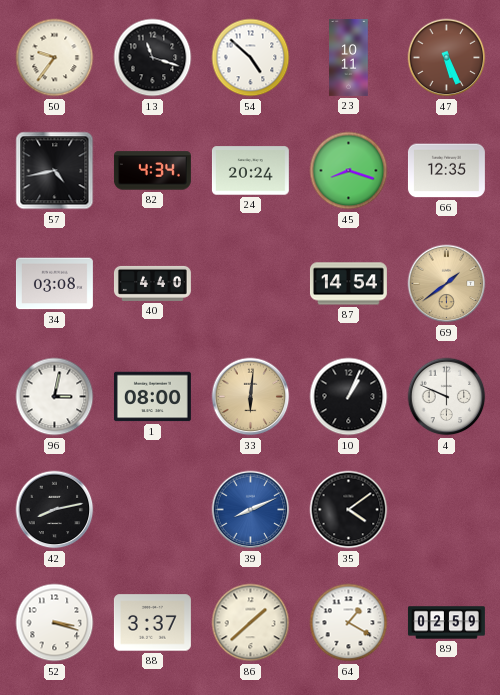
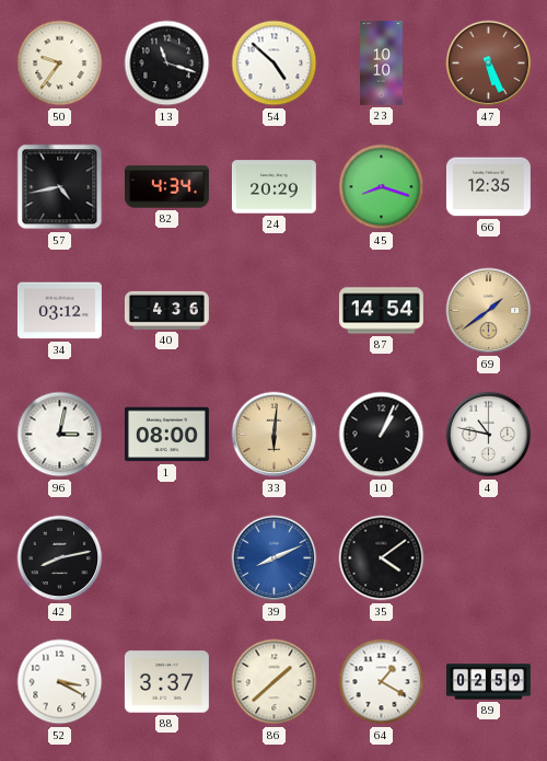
23: 10:11 -> 10:10
24: 20:24 -> 20:29
34: 03:08 -> 03:12
40: 4:40 -> 4:36
4: 9:49 -> 10:47
52: 3:18 -> 3:20
